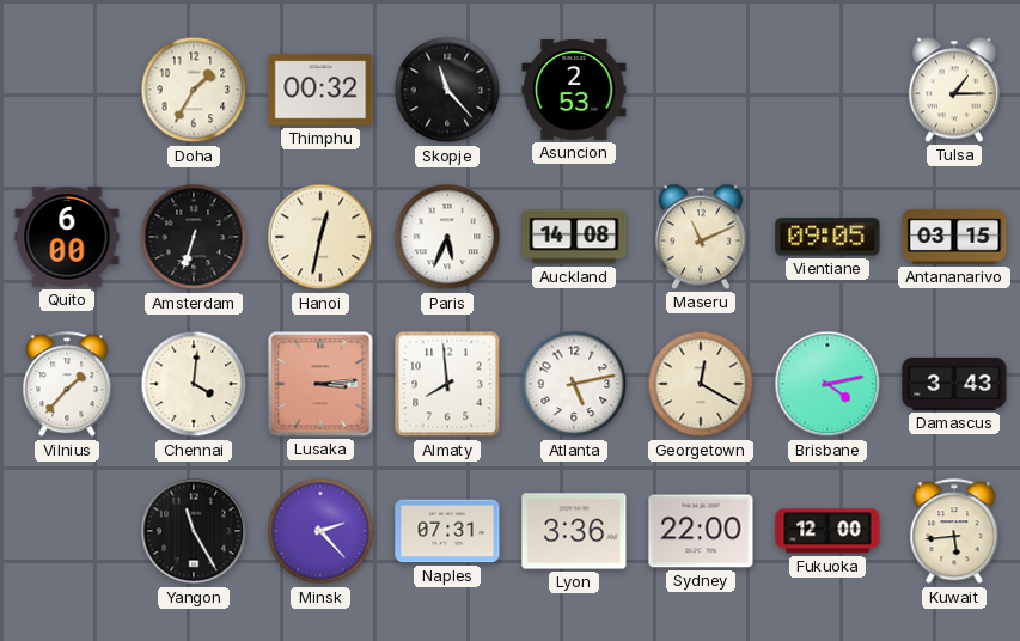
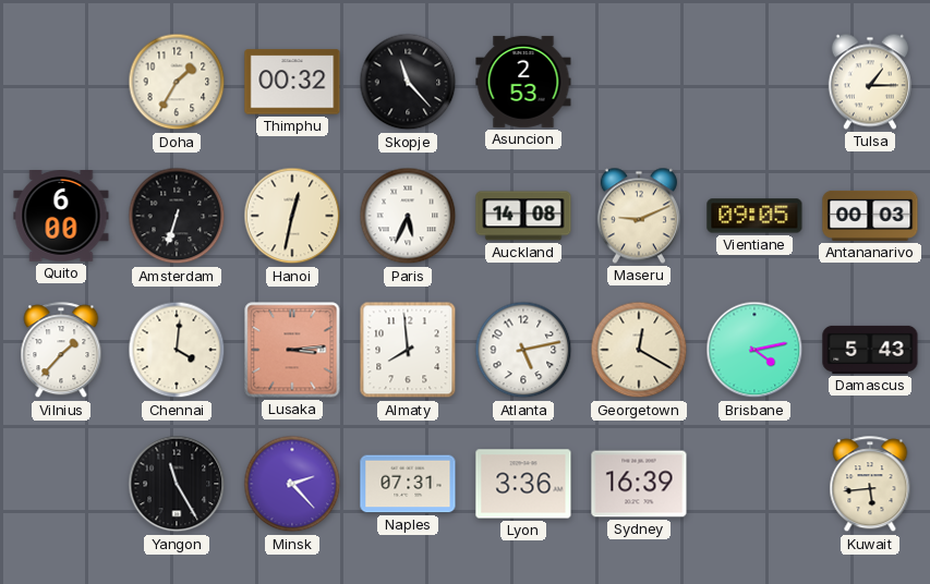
Maseru: 11:11 -> 9:11
Antananarivo: 03:15 -> 00:03
Damascus: 3:43 -> 5:43
Sydney: 22:00 -> 16:39
Fukuoka: 12:00 -> none
